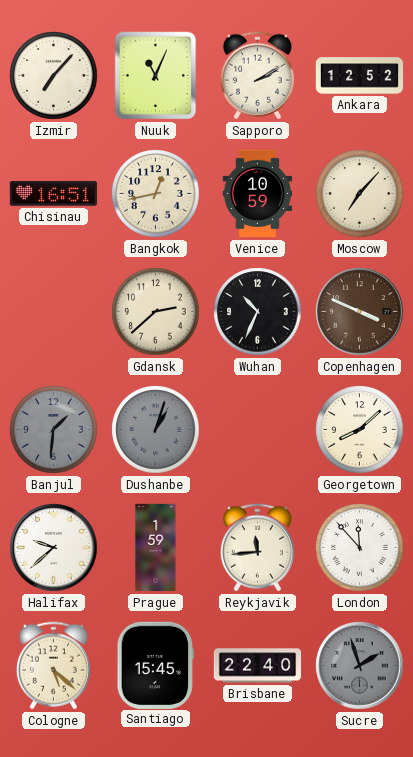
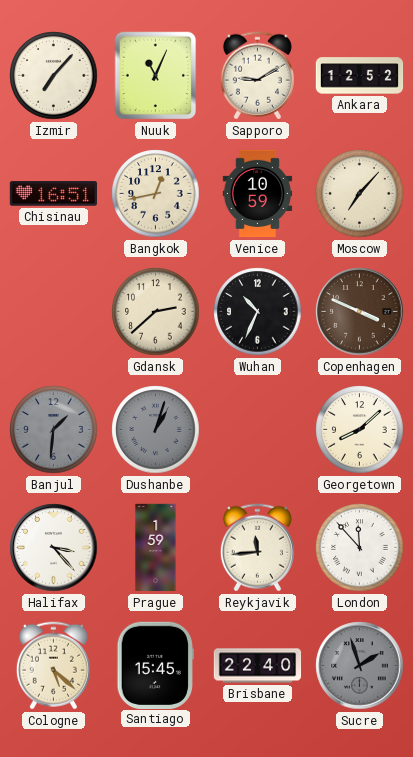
Sapporo: 2:10 -> 9:10
Halifax: 9:38 -> 3:23
